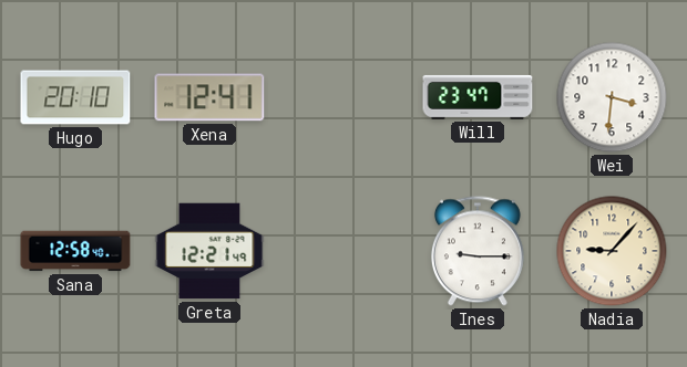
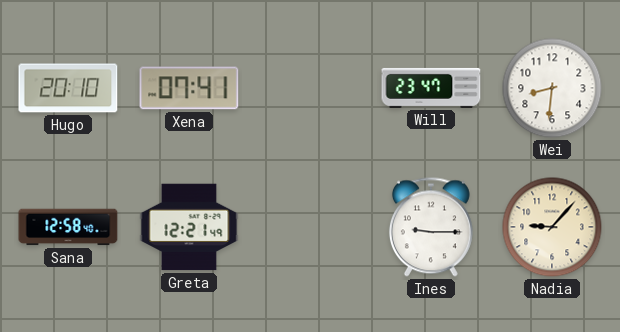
Xena: 12:41 -> 07:41
Wei: 3:31 -> 8:31
